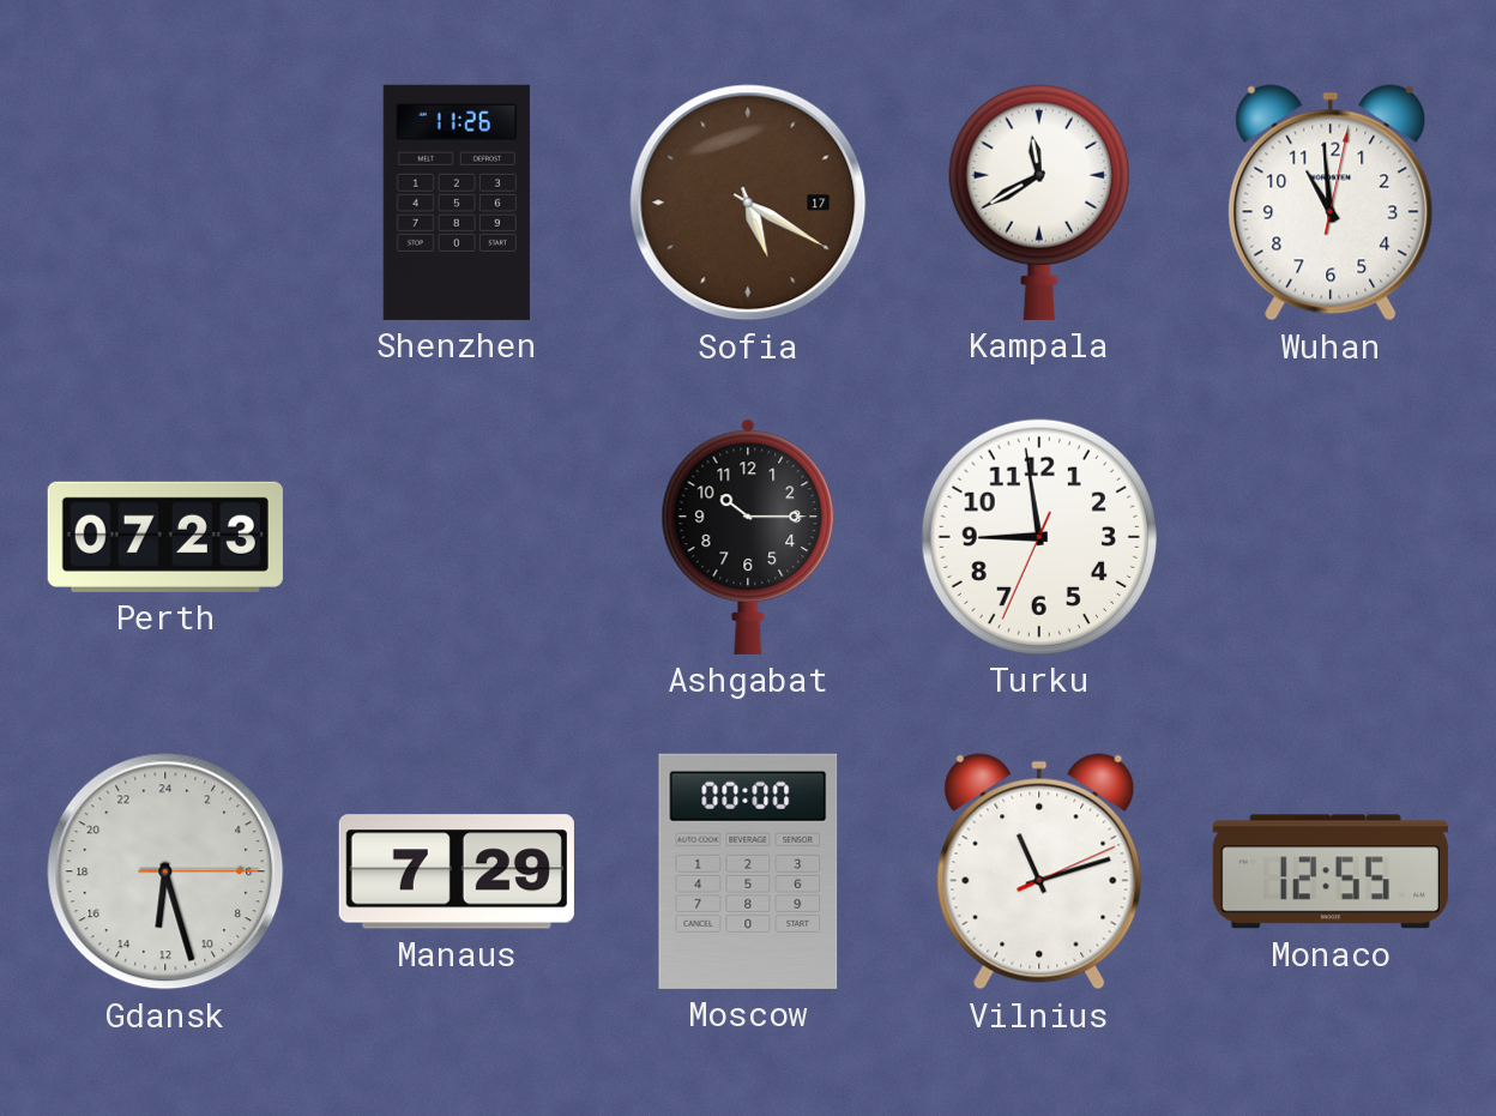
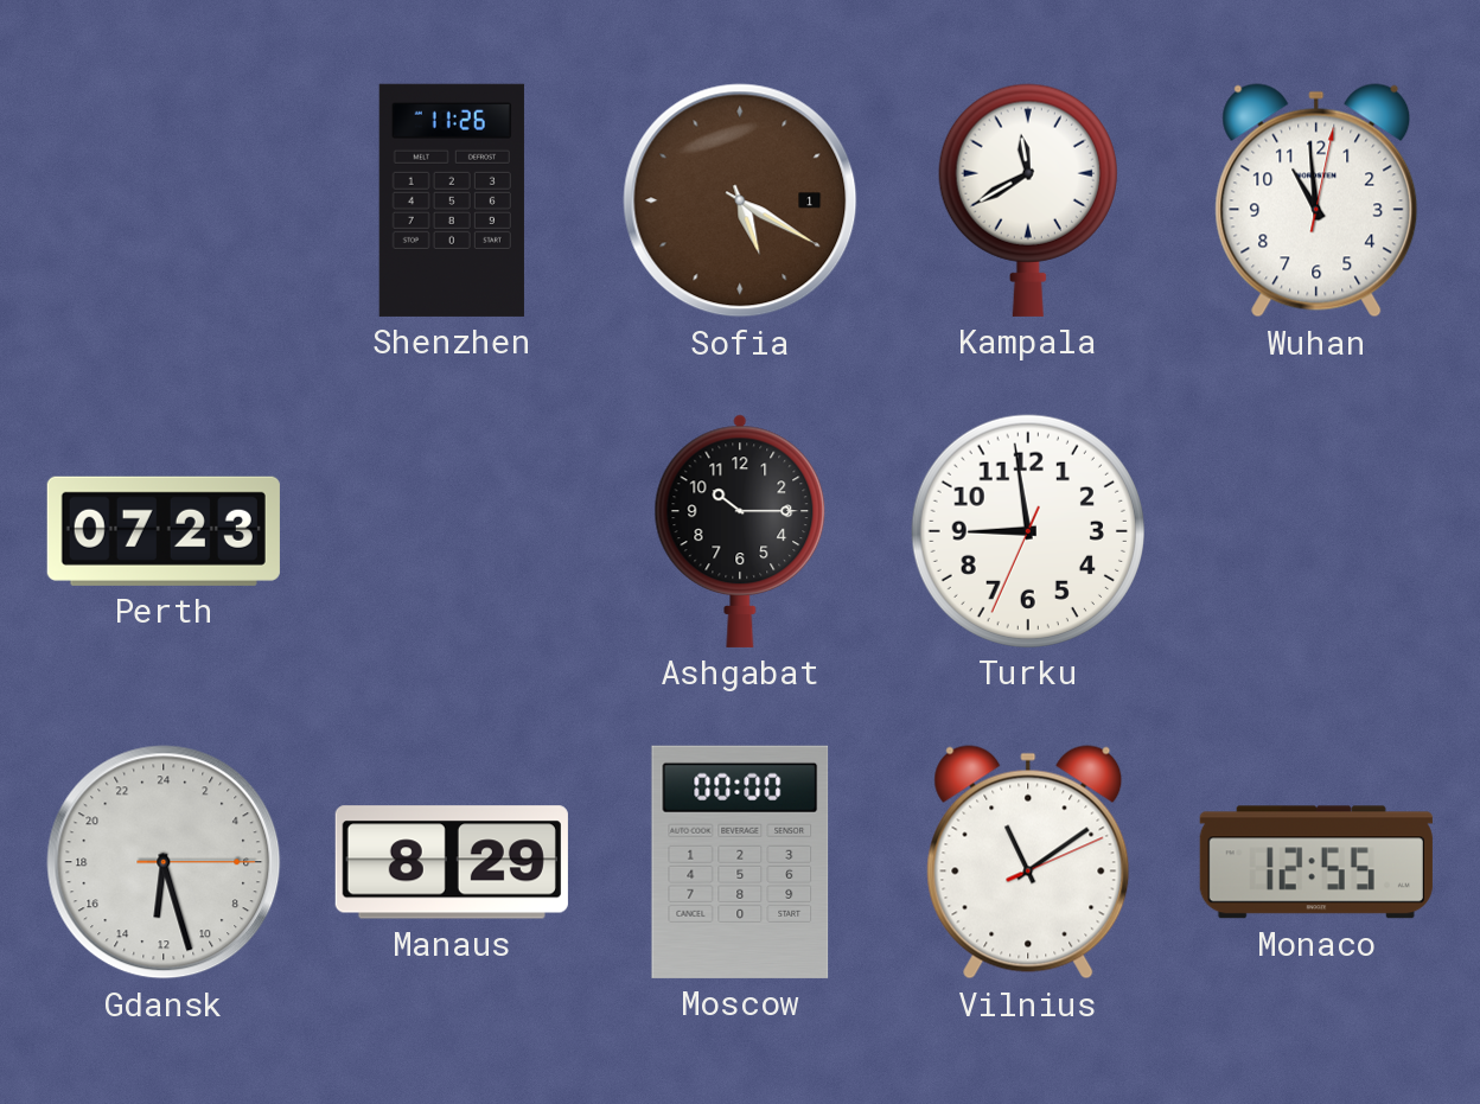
Sofia date: 17 -> 1
Manaus: 7:29 -> 8:29
Vilnius: 11:12 -> 11:09
